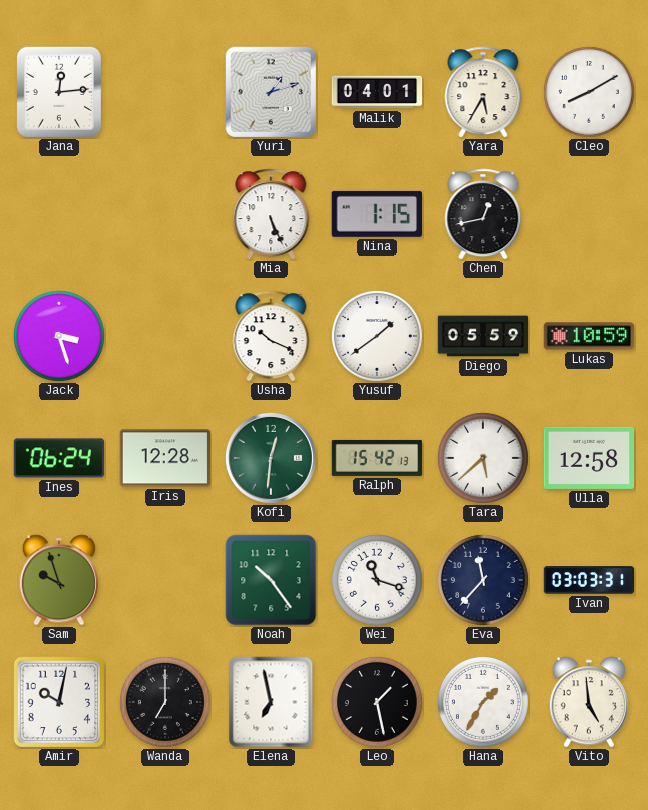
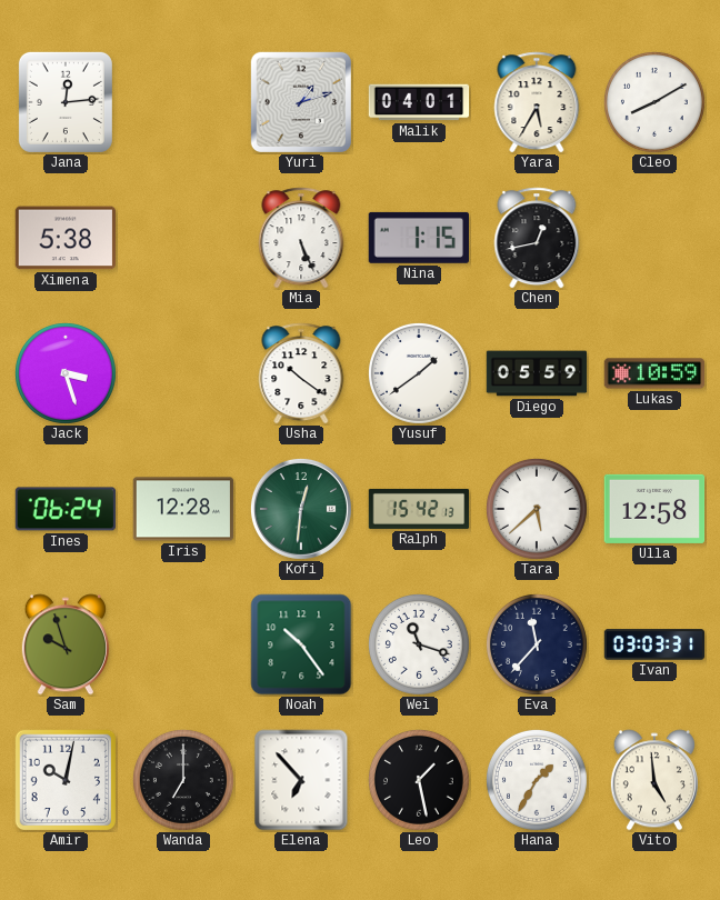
Ximena: none -> 5:38
Usha: 10:19 -> 10:21
Elena: 6:58 -> 6:53
